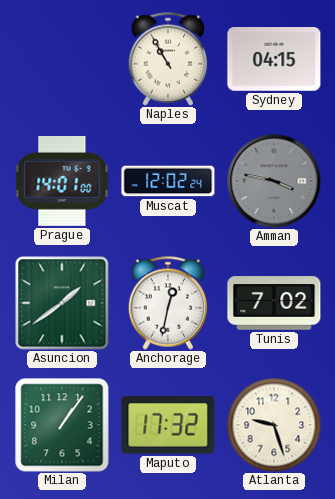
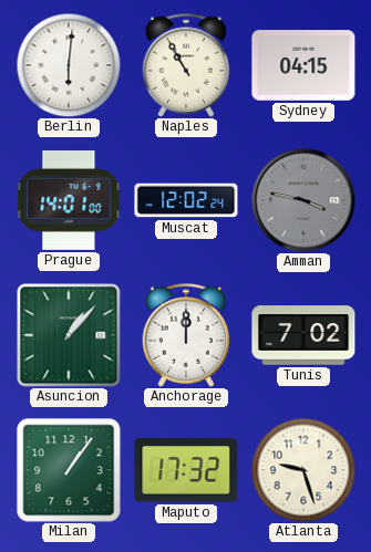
Berlin: none -> 6:01
Asuncion: 1:39 -> 1:07
Anchorage: 12:32 -> 12:00
